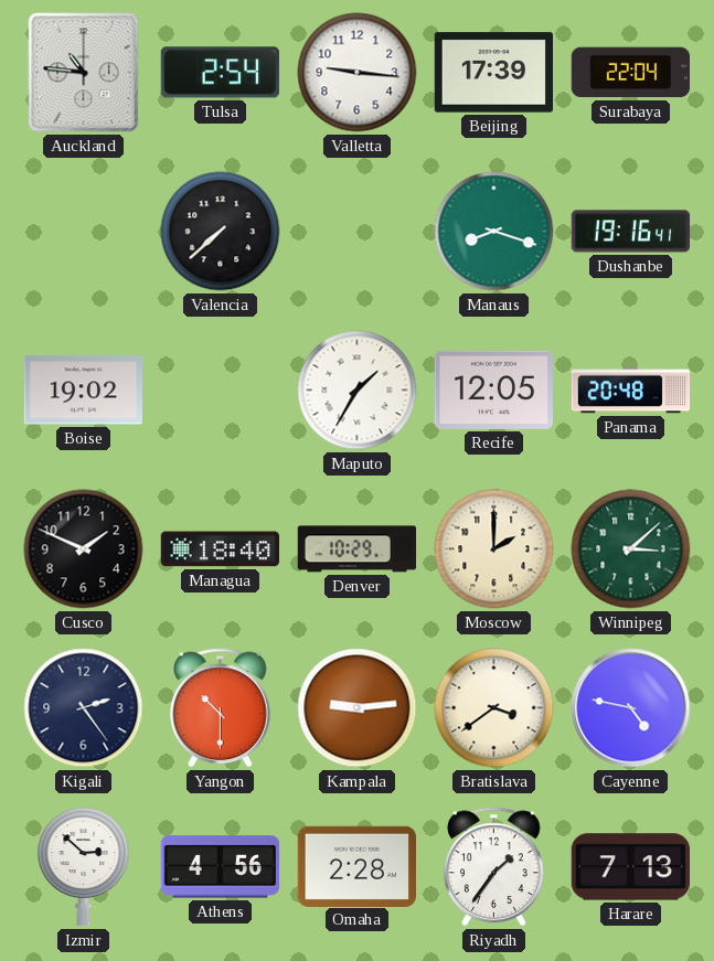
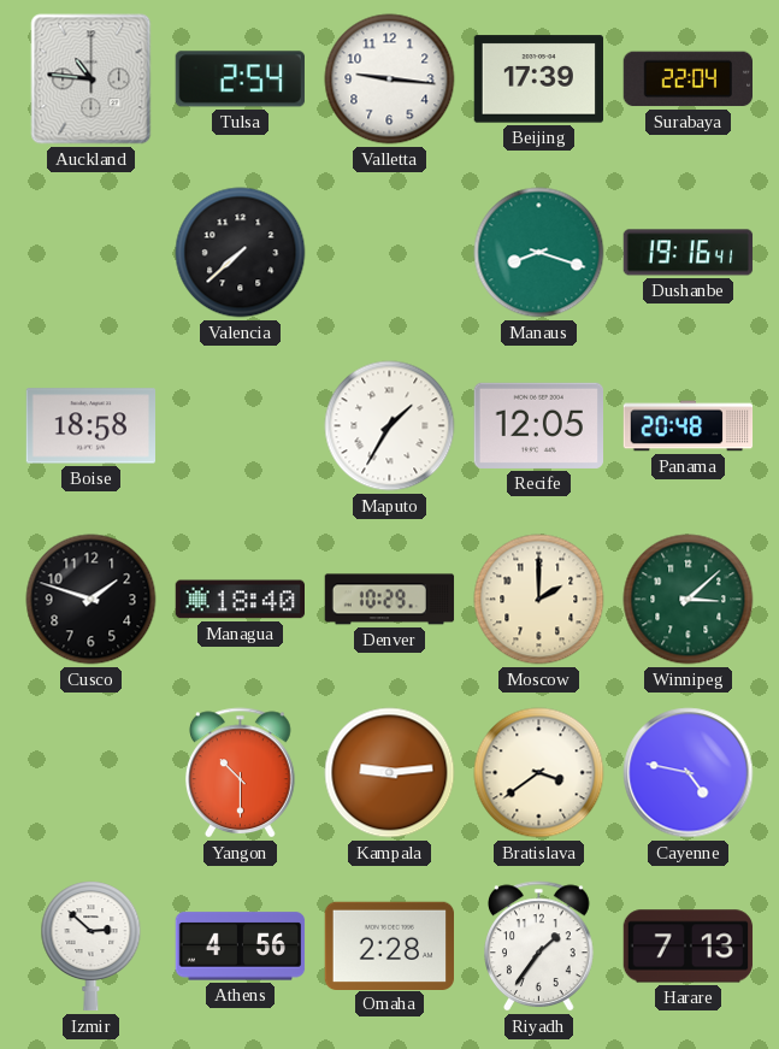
Boise: 19:02 -> 18:58
Cusco: 1:49 -> 1:48
Kigali: 2:24 -> none
